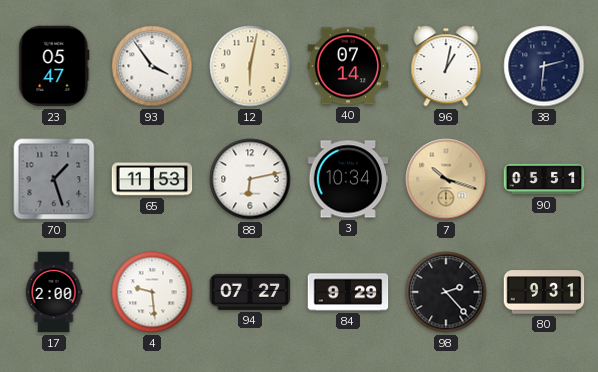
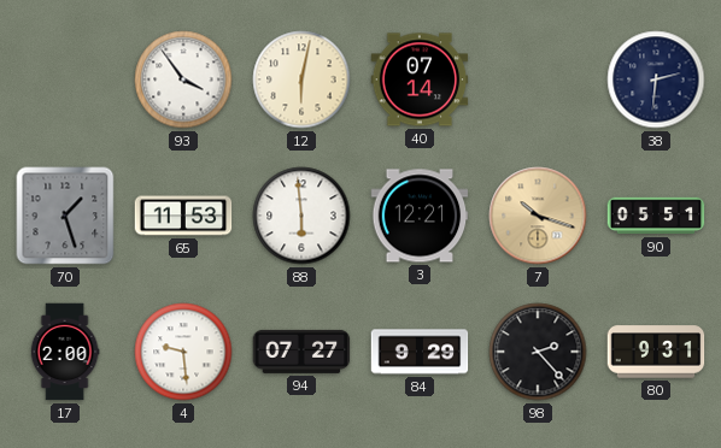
23: 05:47 -> none
96: 1:02 -> none
88: 6:13 -> 5:59
3: 10:34 -> 12:21
